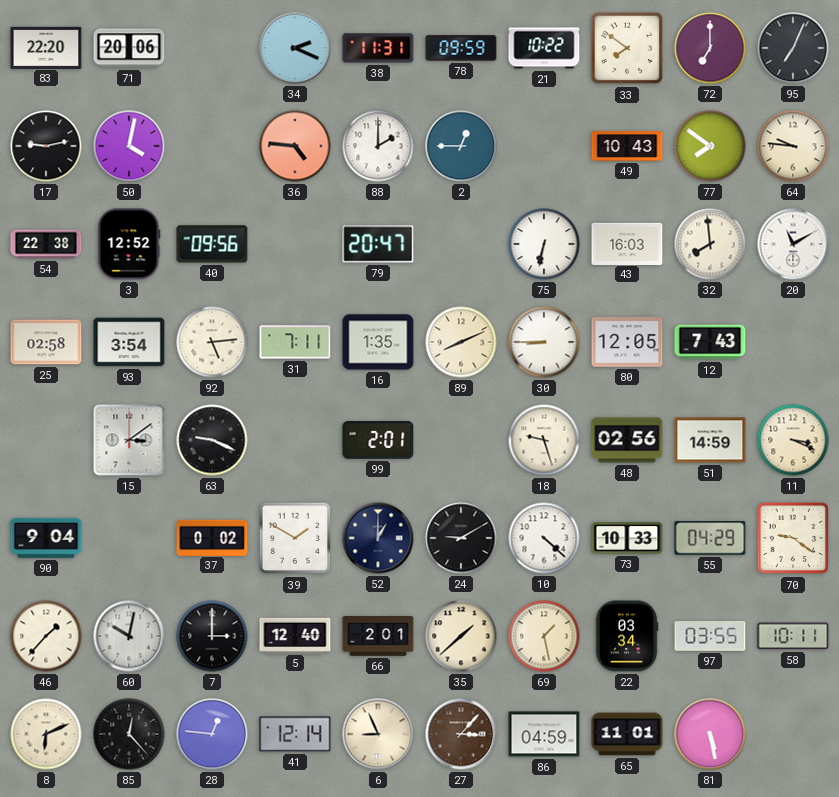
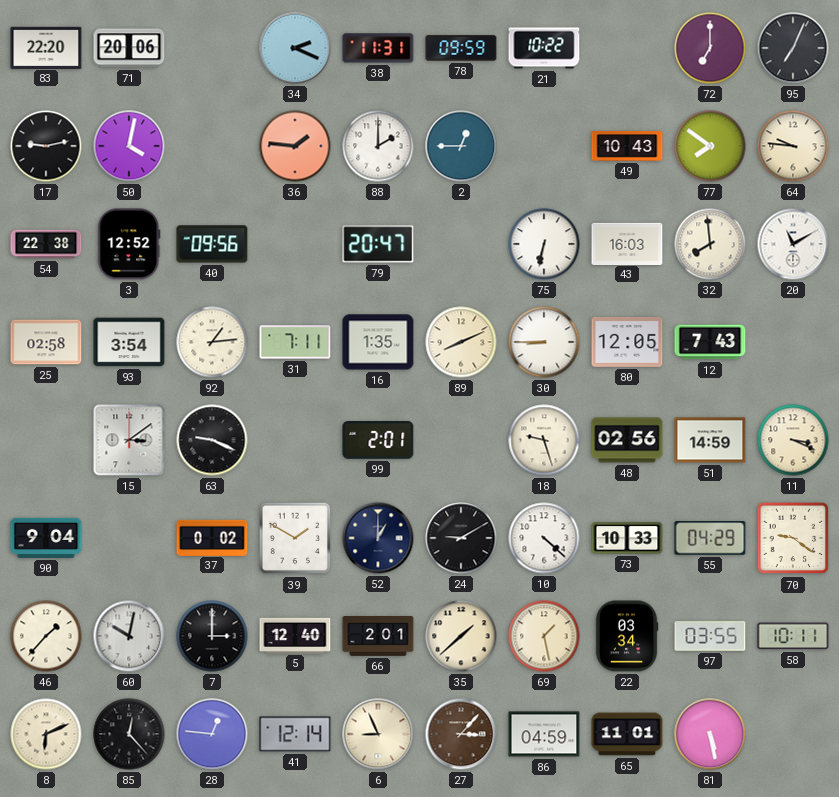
33: 7:51 -> none
36: 4:46 -> 1:46
92: 5:14 -> 1:14
